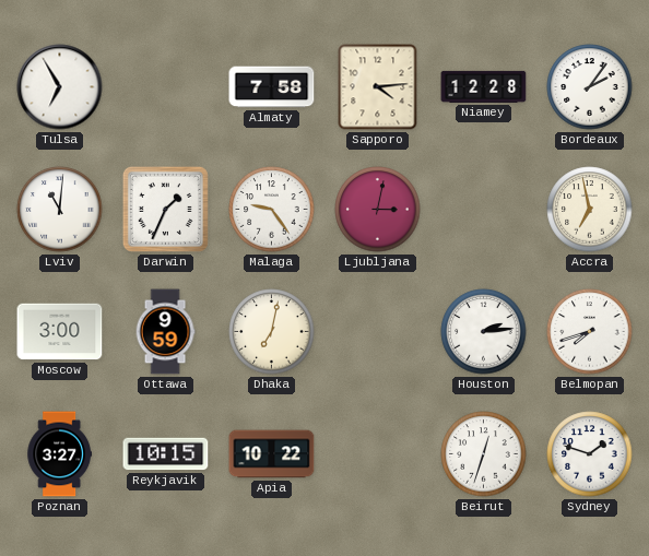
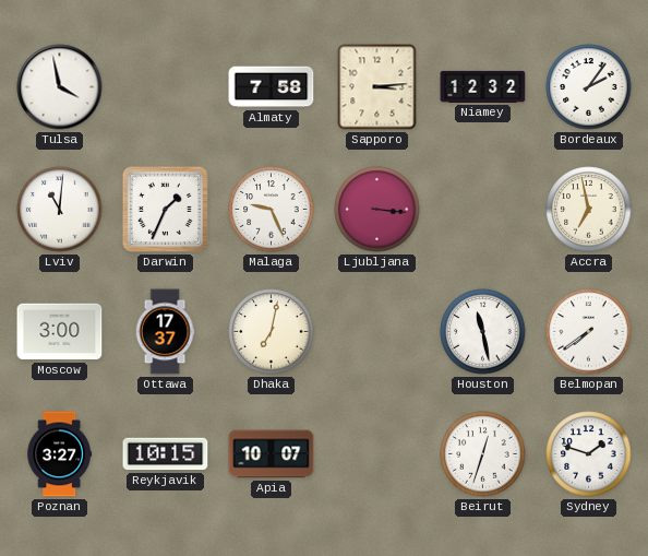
Tulsa: 6:55 -> 3:58
Sapporo: 4:14 -> 3:14
Niamey: 12:28 -> 12:32
Malaga: 9:24 -> 9:26
Ljubljana: 3:02 -> 3:16
Ottawa: 9:59 -> 17:37
Houston: 2:14 -> 11:28
Belmopan: 7:42 -> 7:39
Apia: 10:22 -> 10:07
